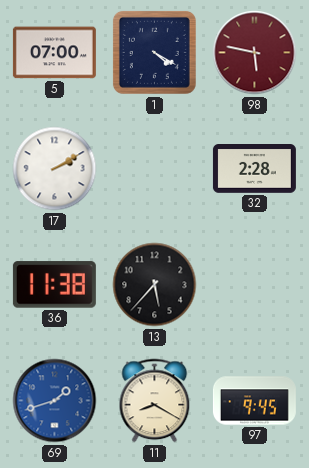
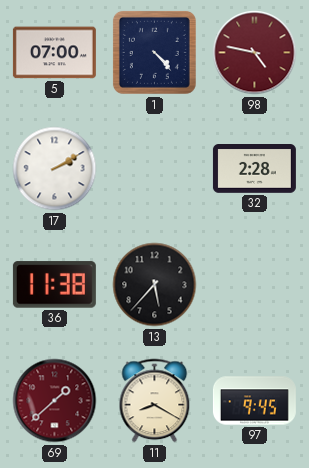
1: 4:20 -> 4:23
98: 5:47 -> 4:47
69: 1:42 -> 1:38
69 dial: blue -> burgundy
